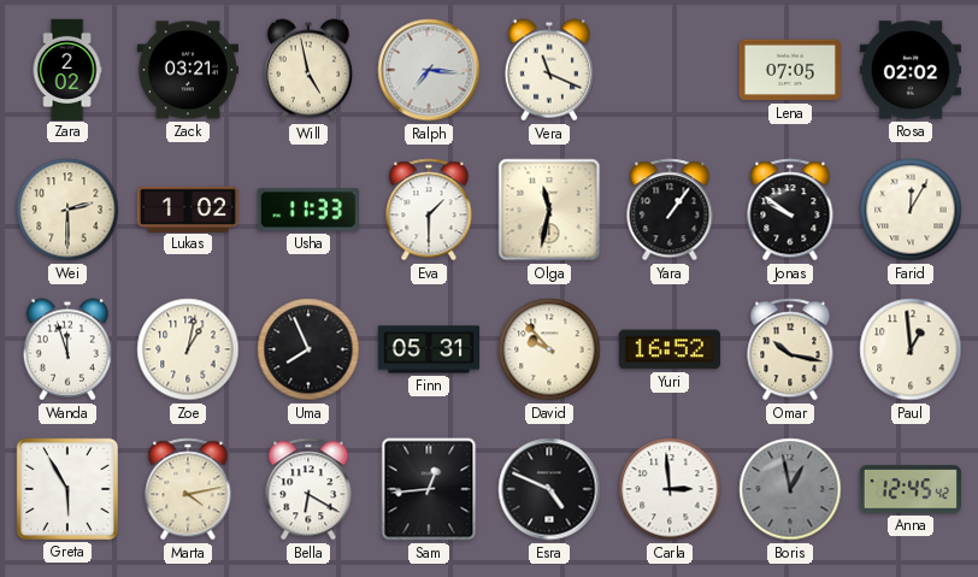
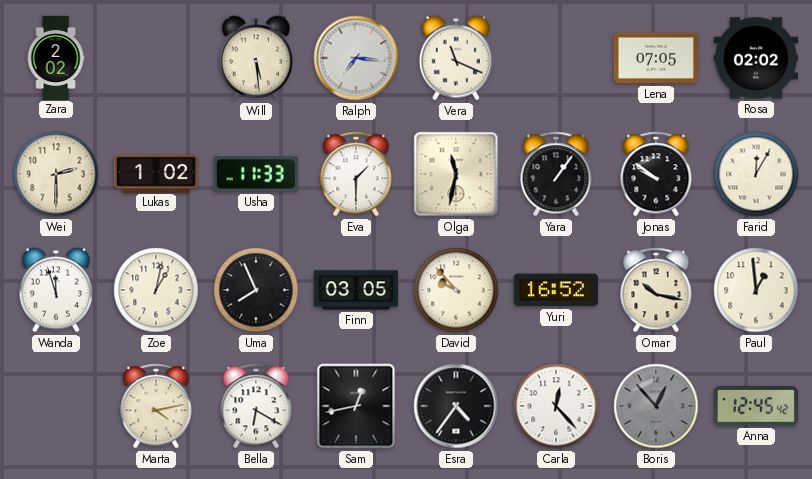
Zack: 03:21 -> none
Will: 4:58 -> 5:29
Finn: 05:31 -> 03:05
Greta: 5:55 -> none
Sam: 12:44 -> 12:43
Esra: 4:49 -> 4:36
Carla: 2:59 -> 12:23
Boris: 12:58 -> 12:53
